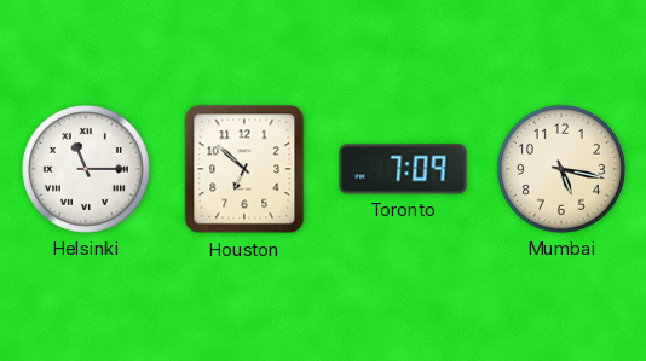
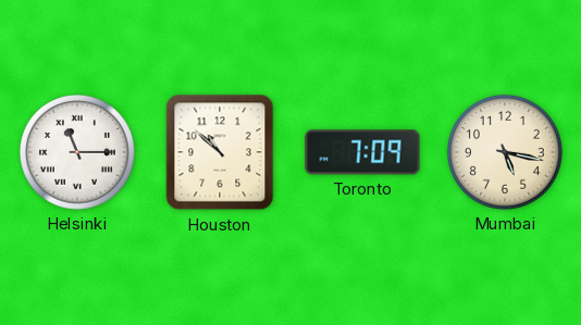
Houston: 6:52 -> 10:52
